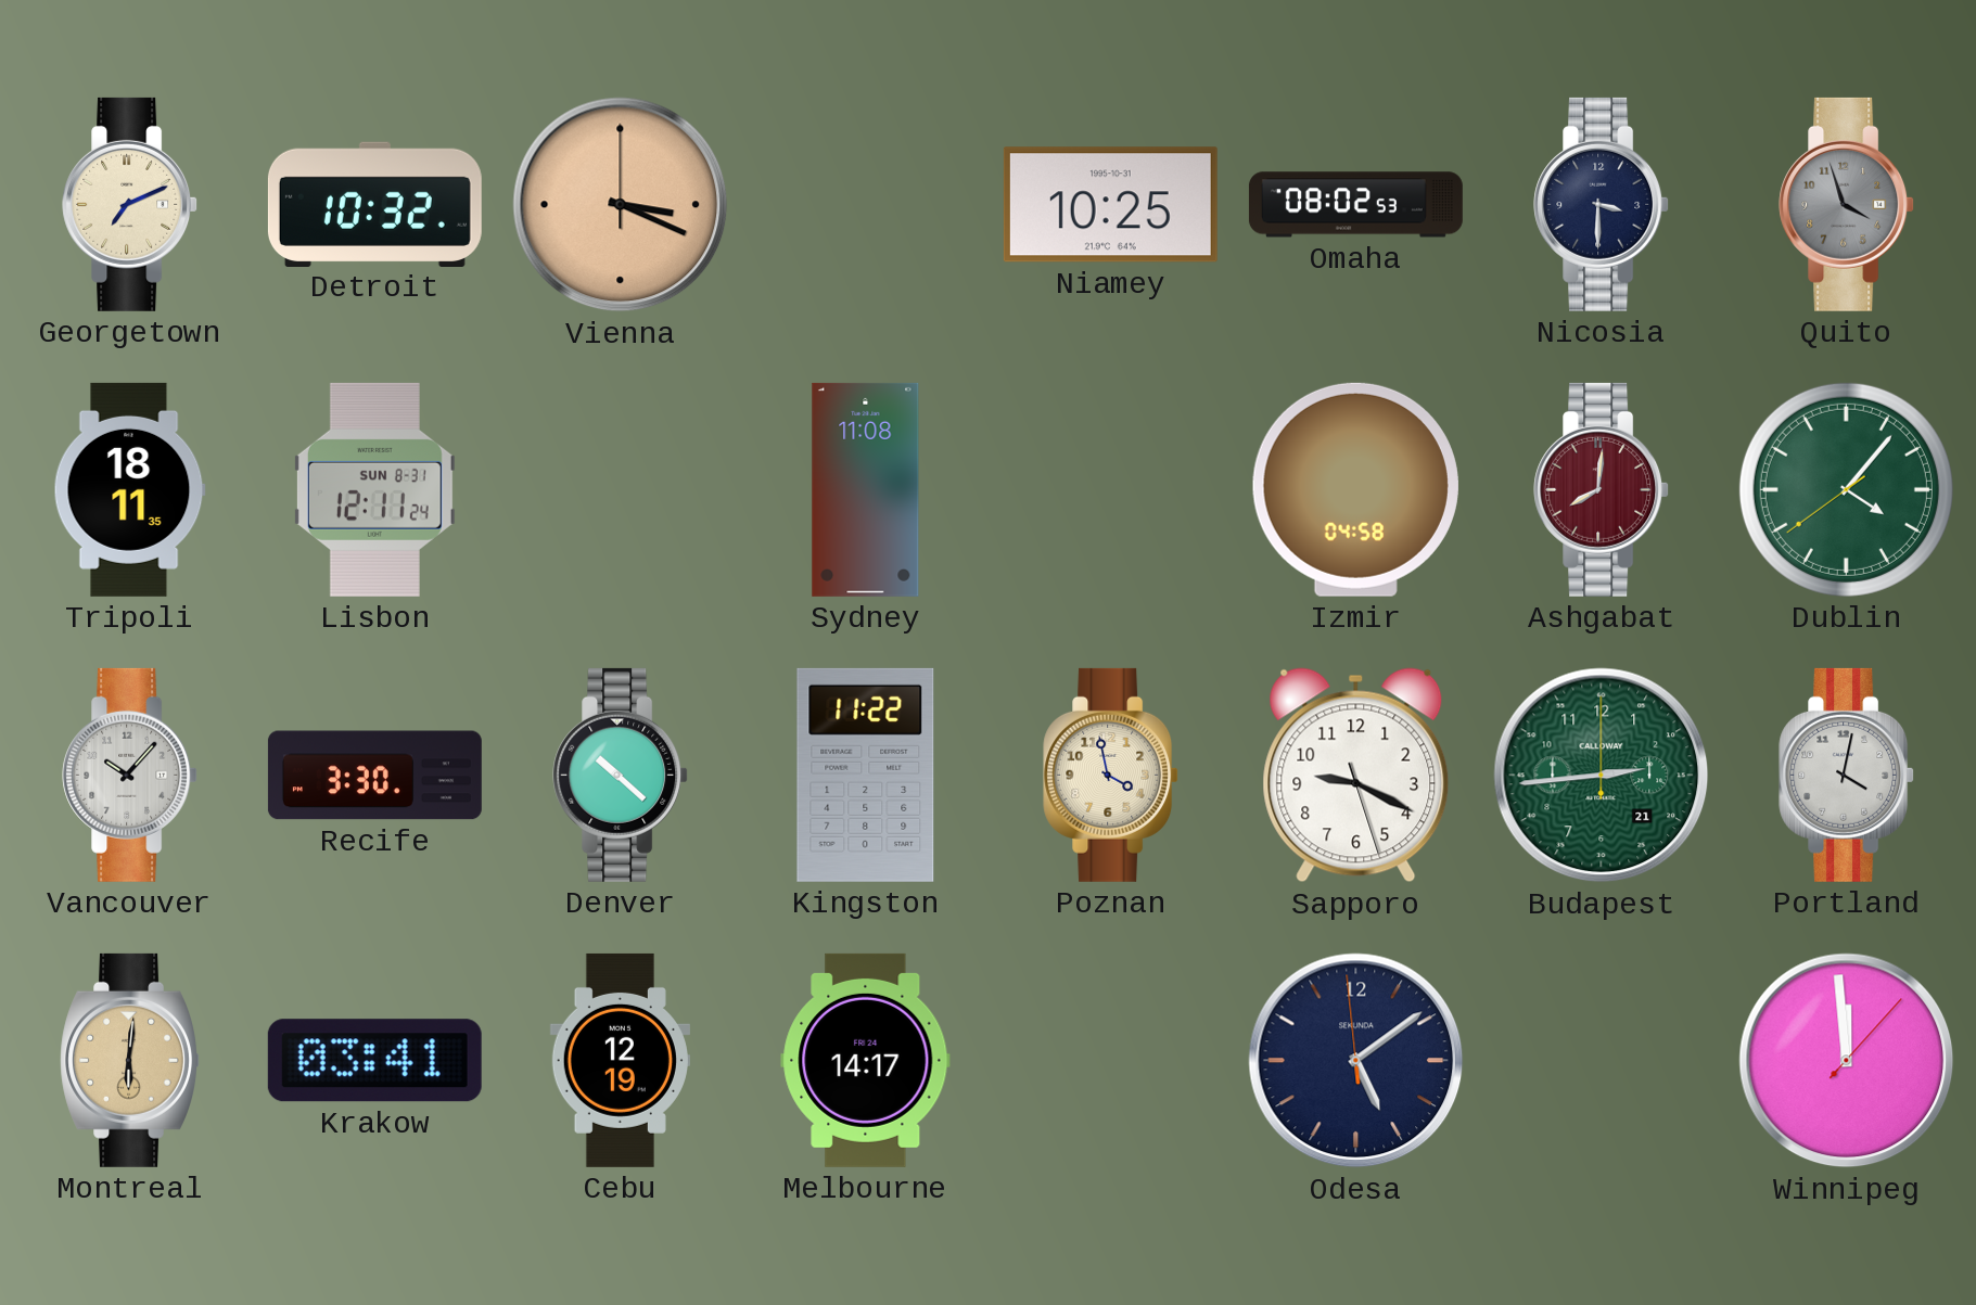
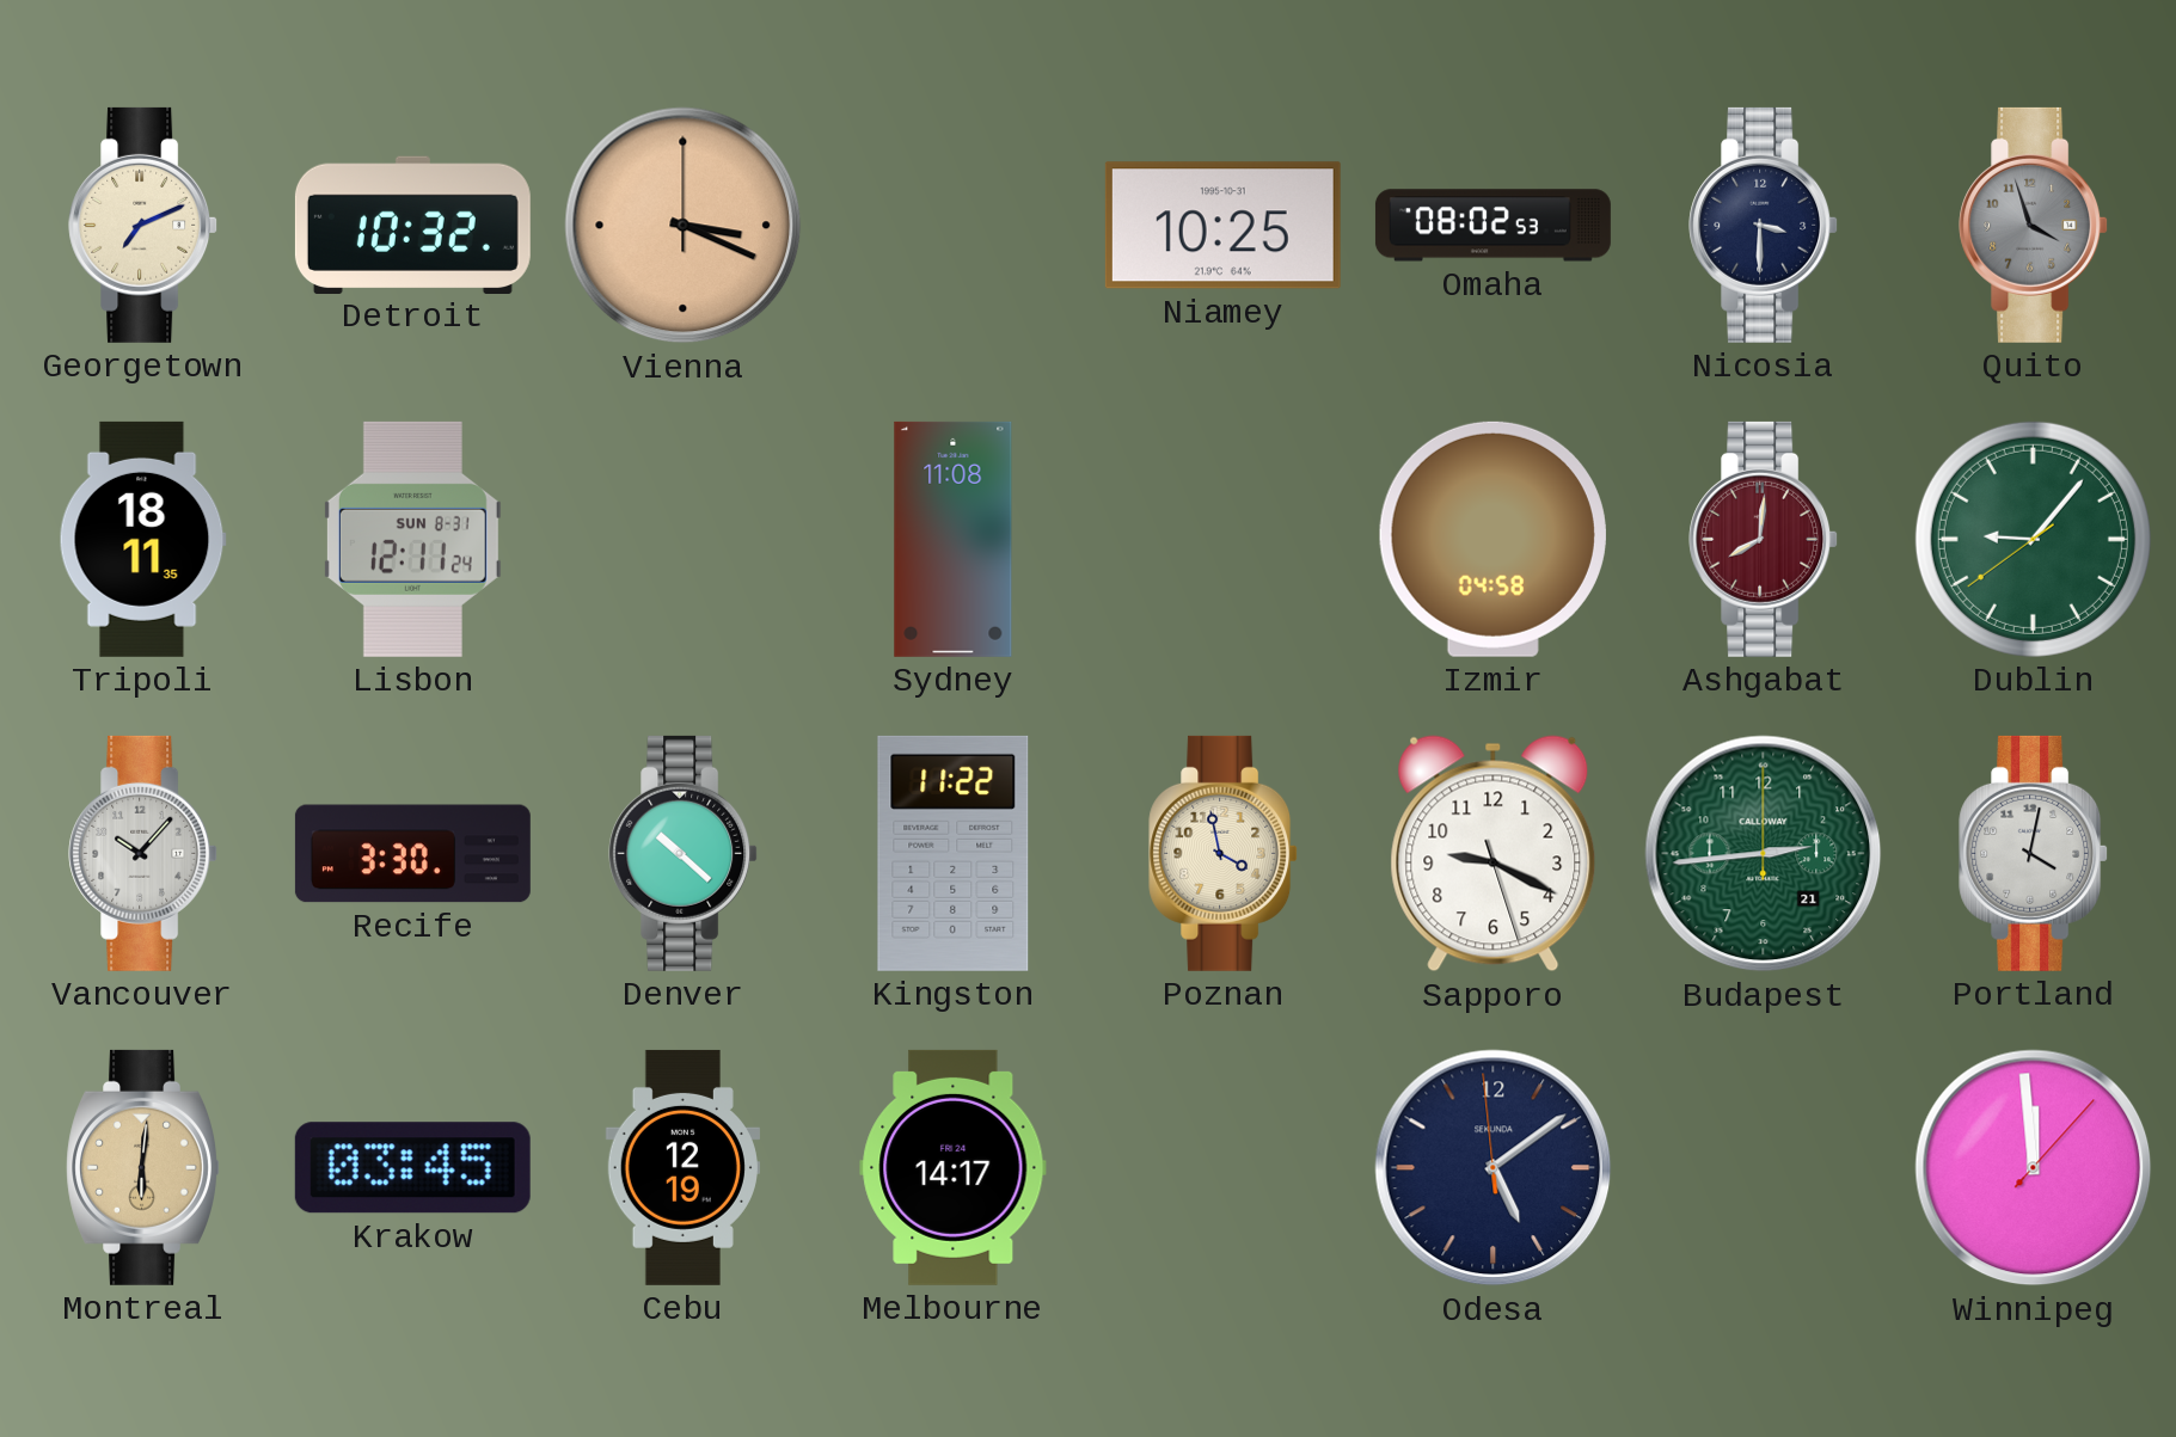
Dublin: 4:06 -> 9:06
Krakow: 03:41 -> 03:45
